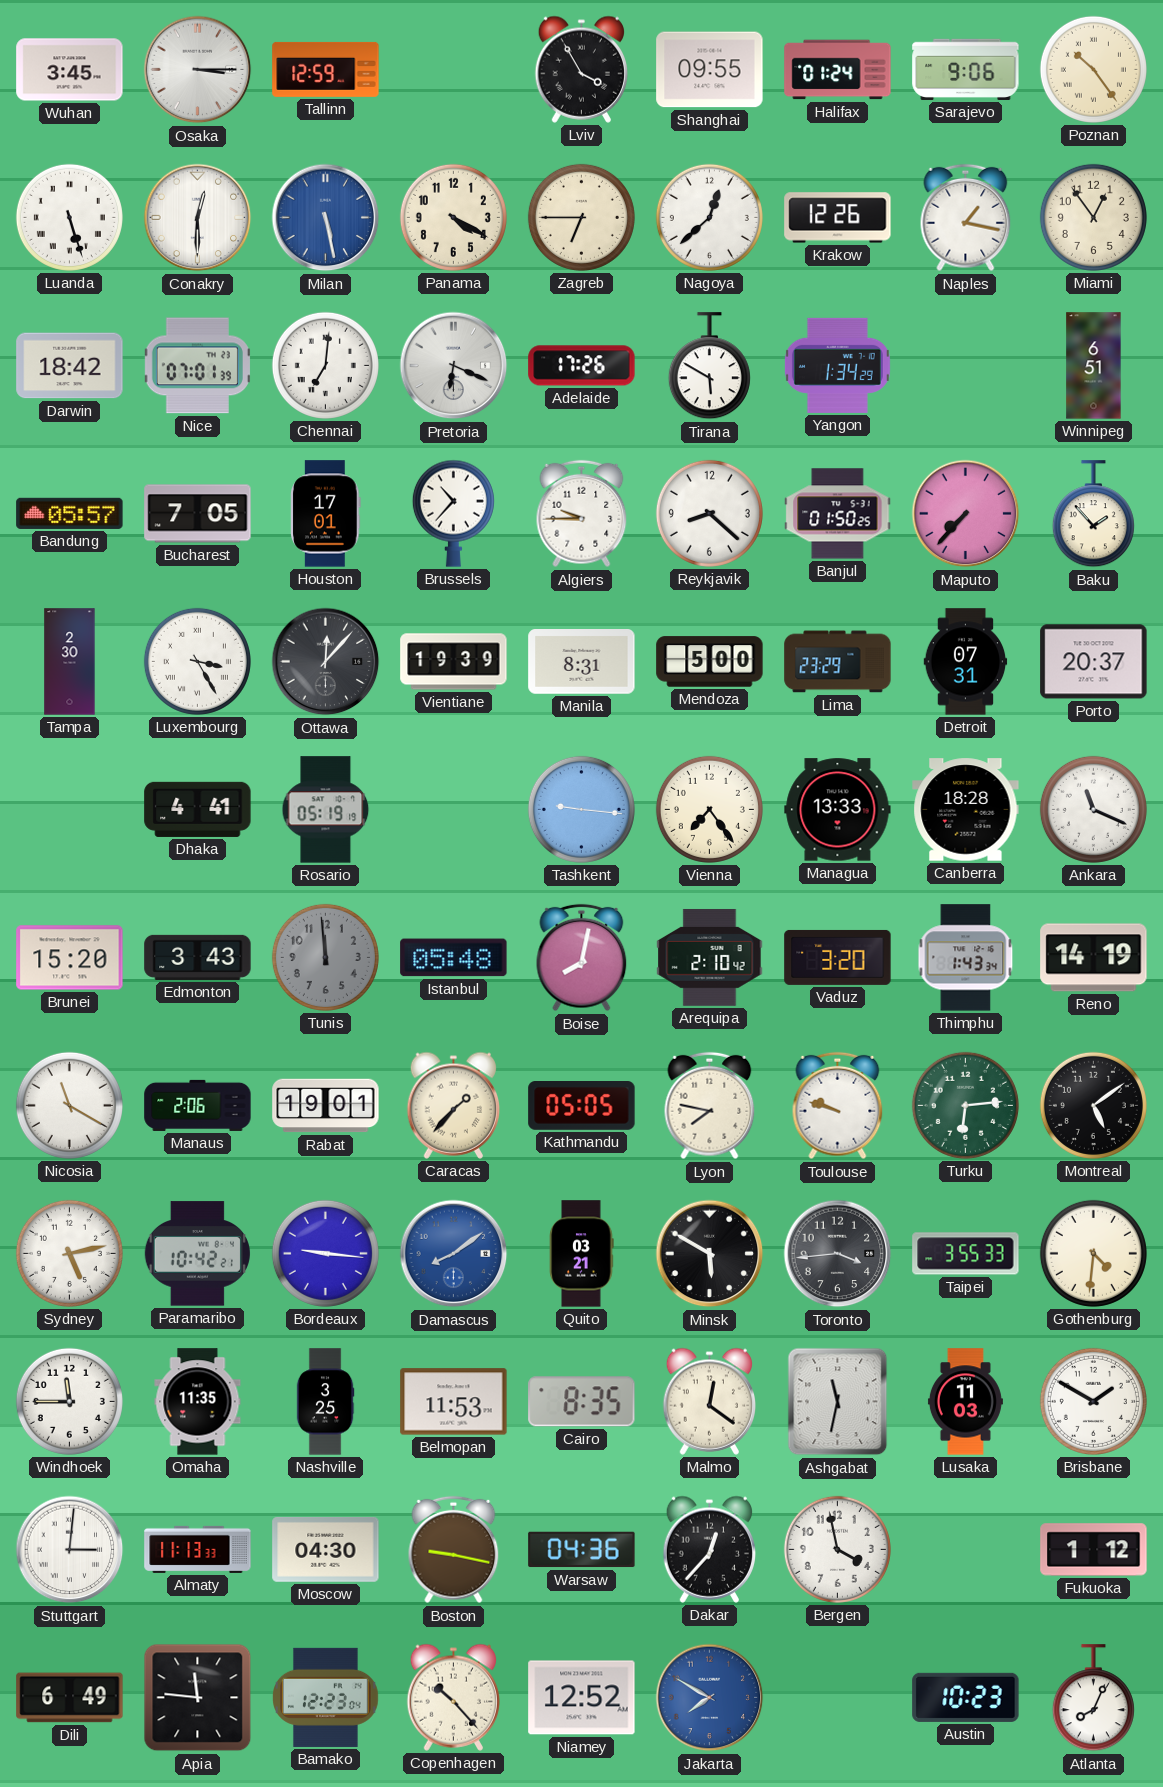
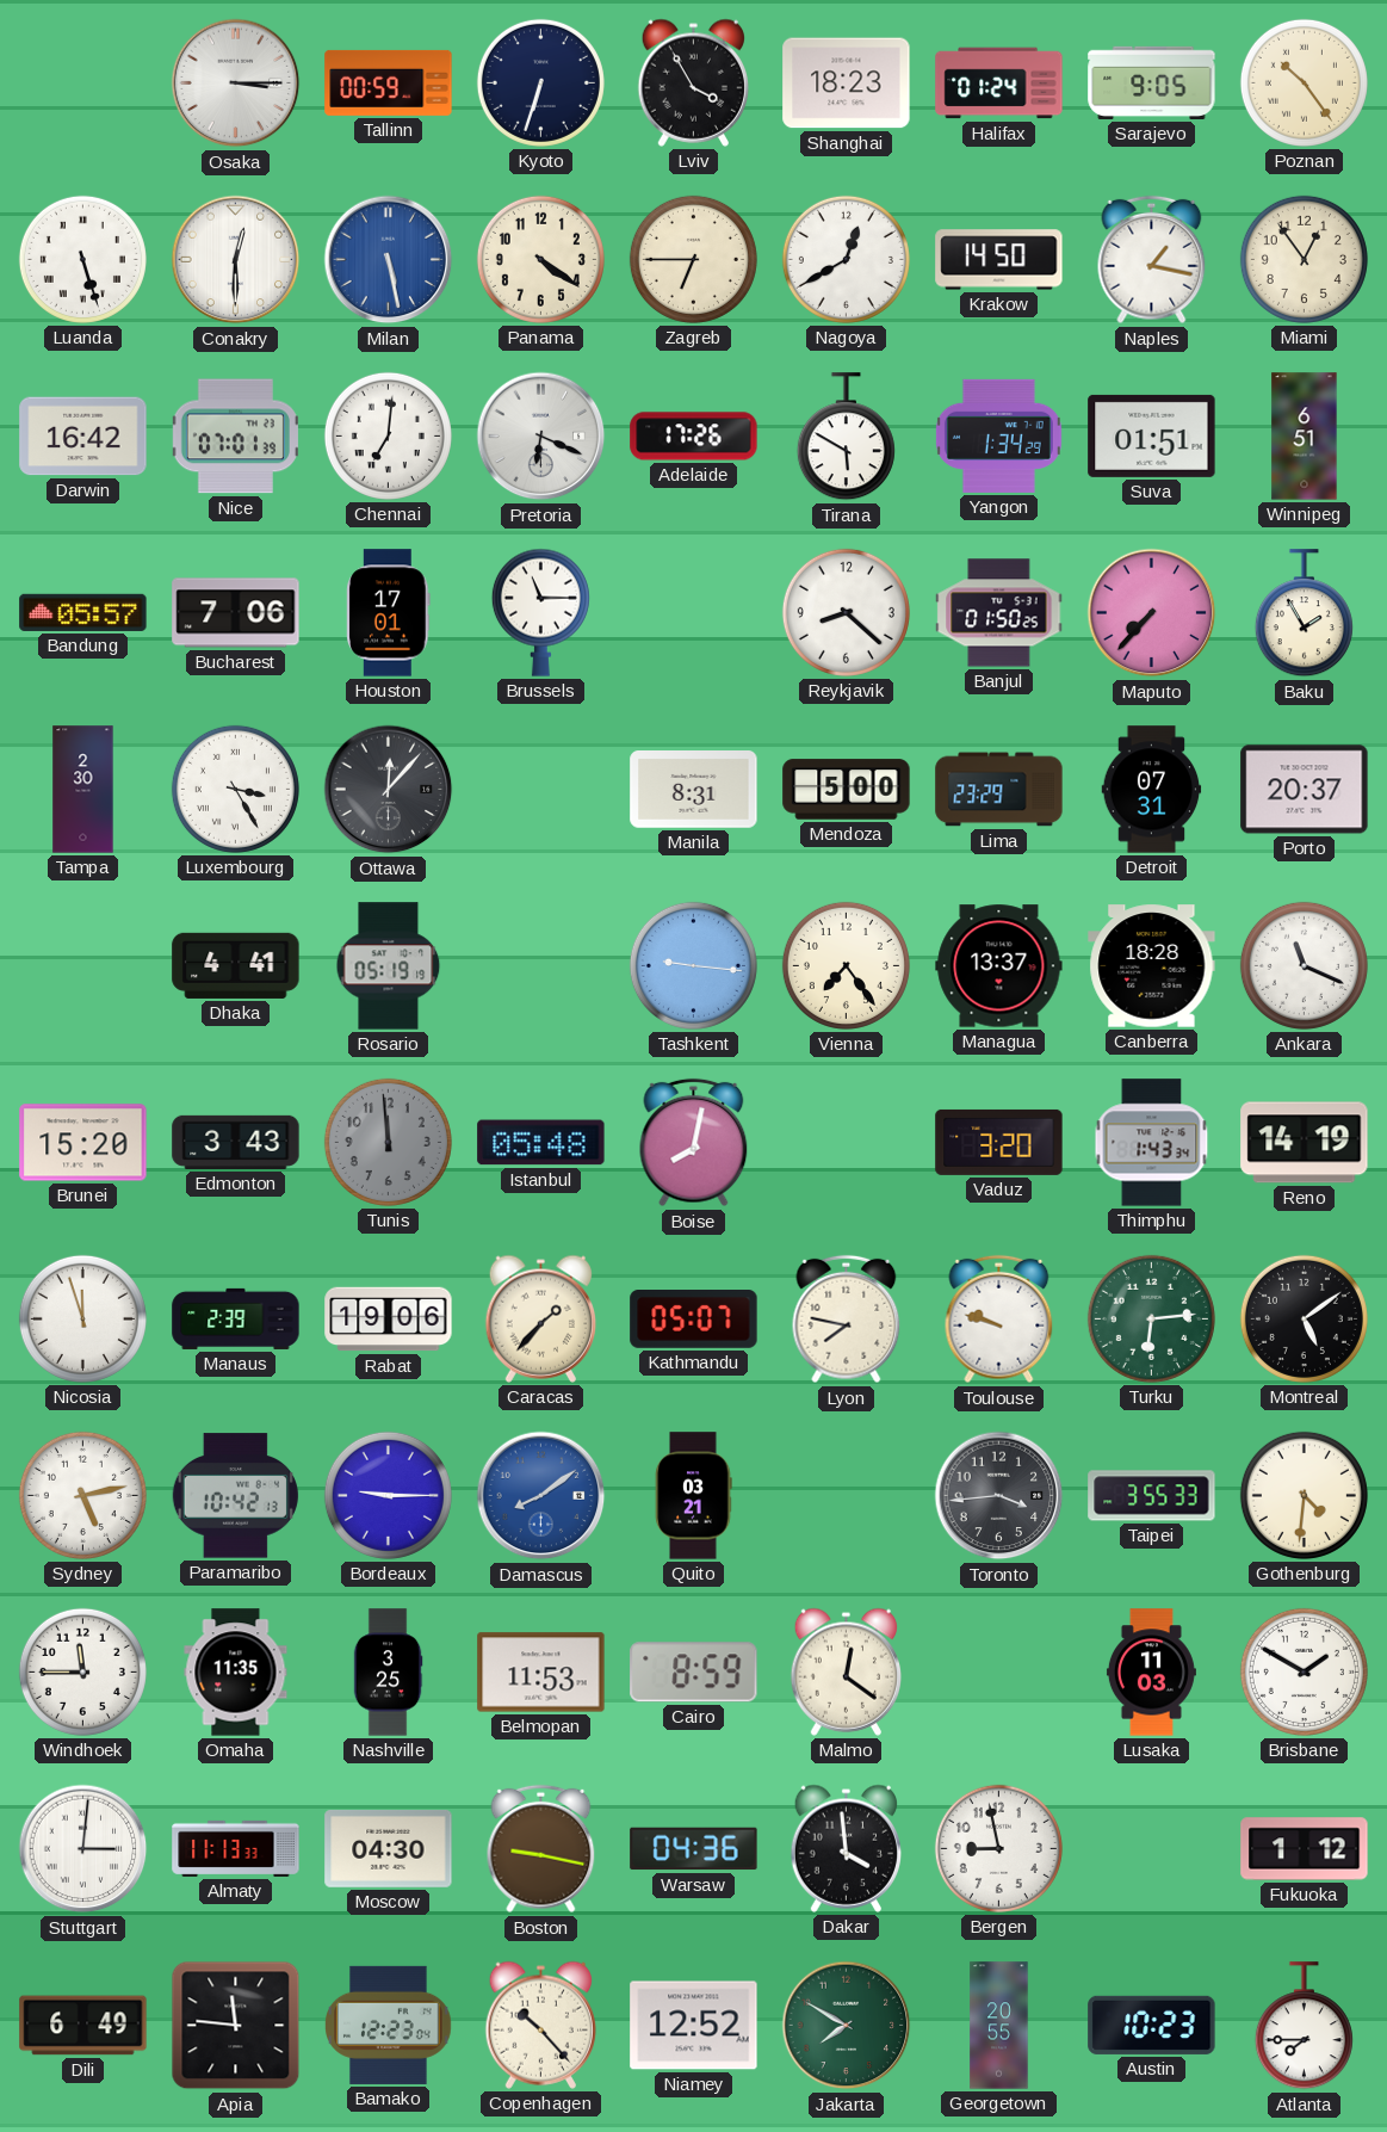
Wuhan: 3:45 -> none
Tallinn: 12:59 -> 00:59
Kyoto: none -> 6:33
Shanghai: 09:55 -> 18:23
Sarajevo: 9:06 -> 9:05
Panama: 4:20 -> 4:21
Nagoya: 12:38 -> 12:40
Krakow: 12:26 -> 14:50
Darwin: 18:42 -> 16:42
Suva: none -> 01:51
Bucharest: 7:05 -> 7:06
Brussels: 10:37 -> 11:15
Algiers: 9:45 -> none
Baku: 1:53 -> 1:55
Vientiane: 19:39 -> none
Managua: 13:33 -> 13:37
Arequipa: 2:10 -> none
Nicosia: 11:20 -> 11:57
Manaus: 2:06 -> 2:39
Rabat: 19:01 -> 19:06
Kathmandu: 05:05 -> 05:07
Paramaribo: 10:42:21 -> 10:42:13
Bordeaux: 9:16 -> 9:15
Minsk: 5:50 -> none
Cairo: 8:35 -> 8:59
Ashgabat: 11:32 -> none
Dakar: 12:37 -> 3:59
Bergen: 3:58 -> 8:58
Jakarta dial: blue -> green
Georgetown: none -> 20:55
Atlanta: 8:04 -> 7:45
